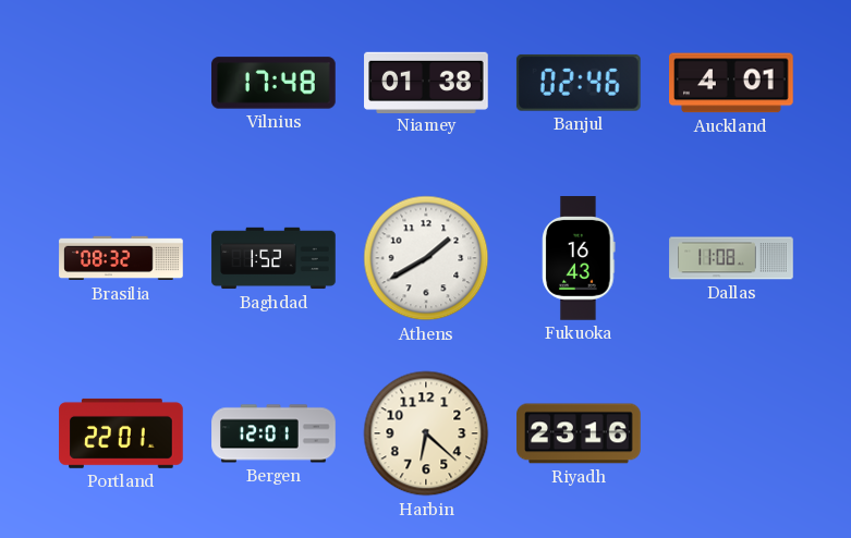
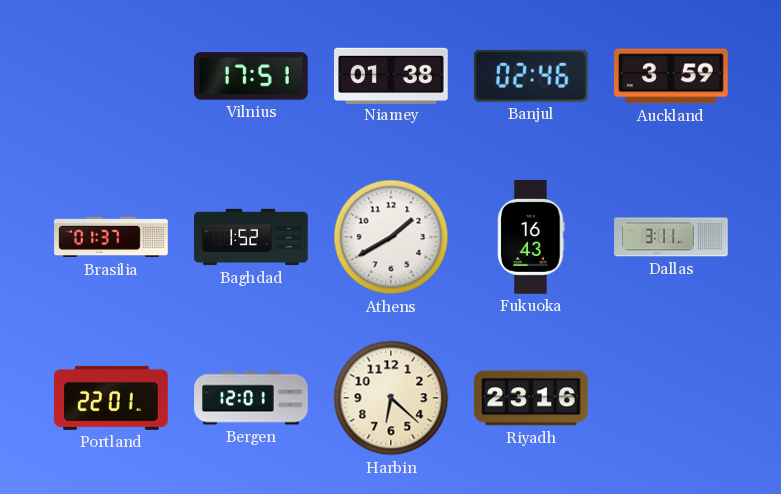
Vilnius: 17:48 -> 17:51
Auckland: 4:01 -> 3:59
Brasilia: 08:32 -> 01:37
Dallas: 11:08 -> 3:11
